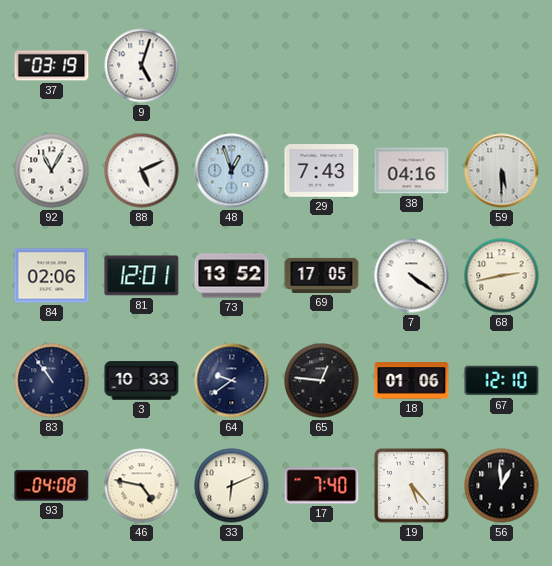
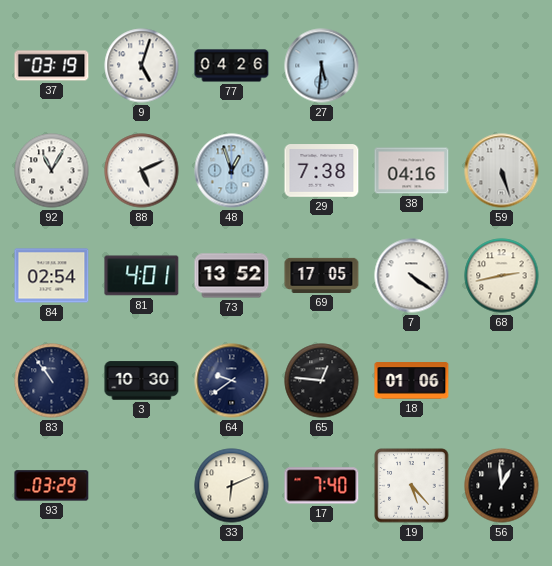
77: none -> 04:26
27: none -> 5:31
29: 7:43 -> 7:38
59: 5:30 -> 5:27
84: 02:06 -> 02:54
81: 12:01 -> 4:01
3: 10:33 -> 10:30
67: 12:10 -> none
93: 04:08 -> 03:29
46: 4:47 -> none
